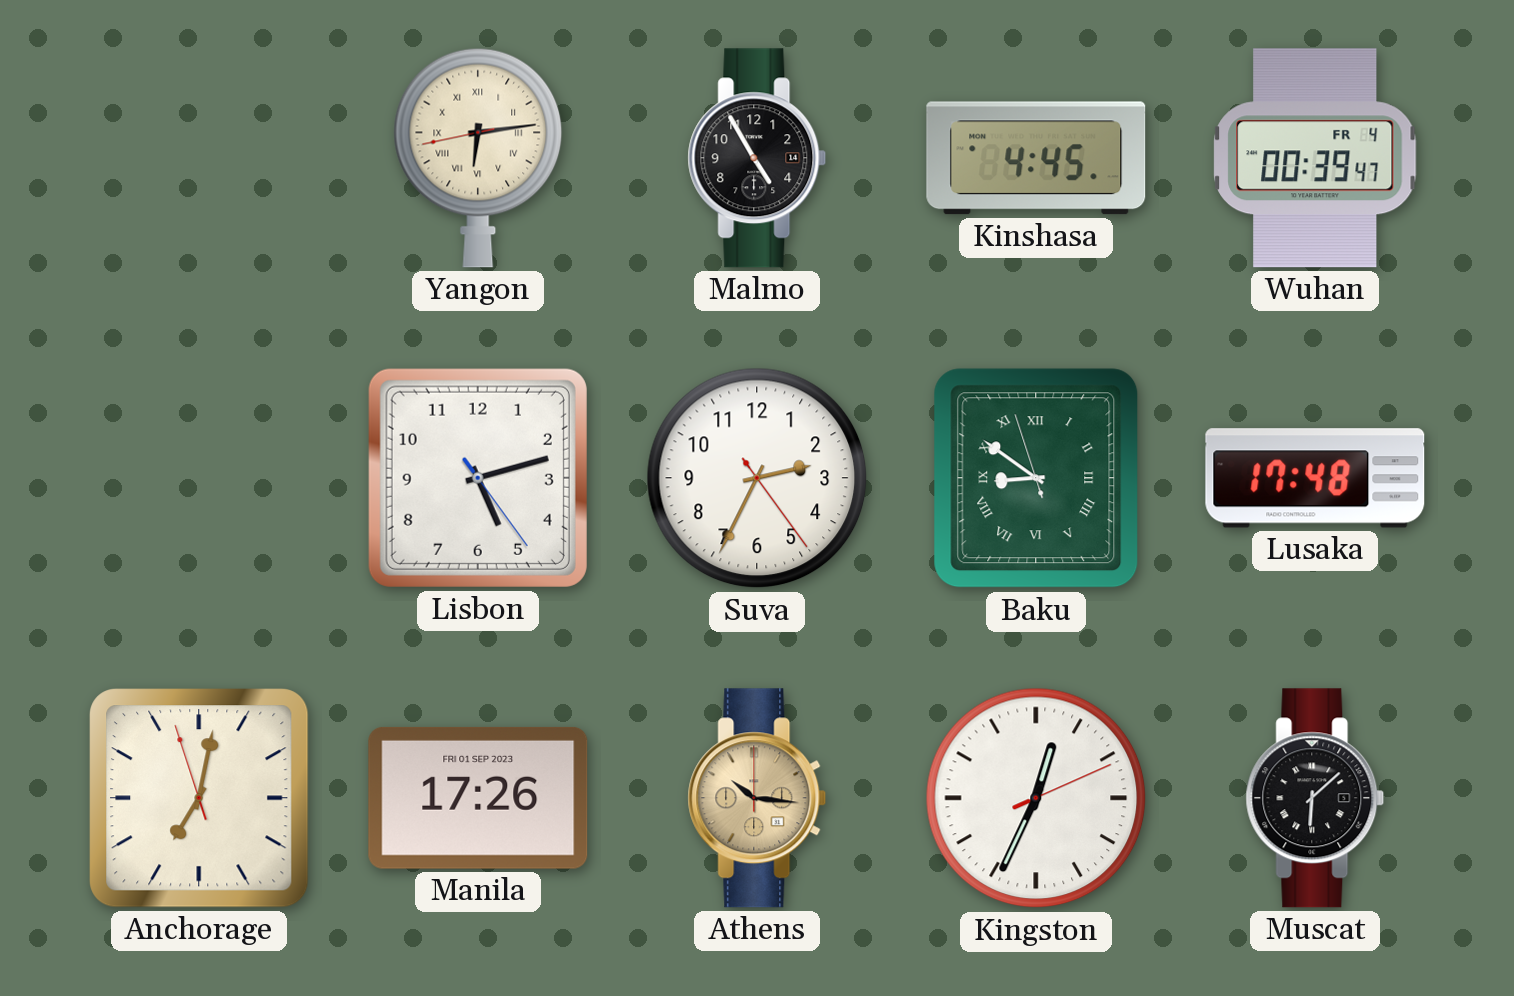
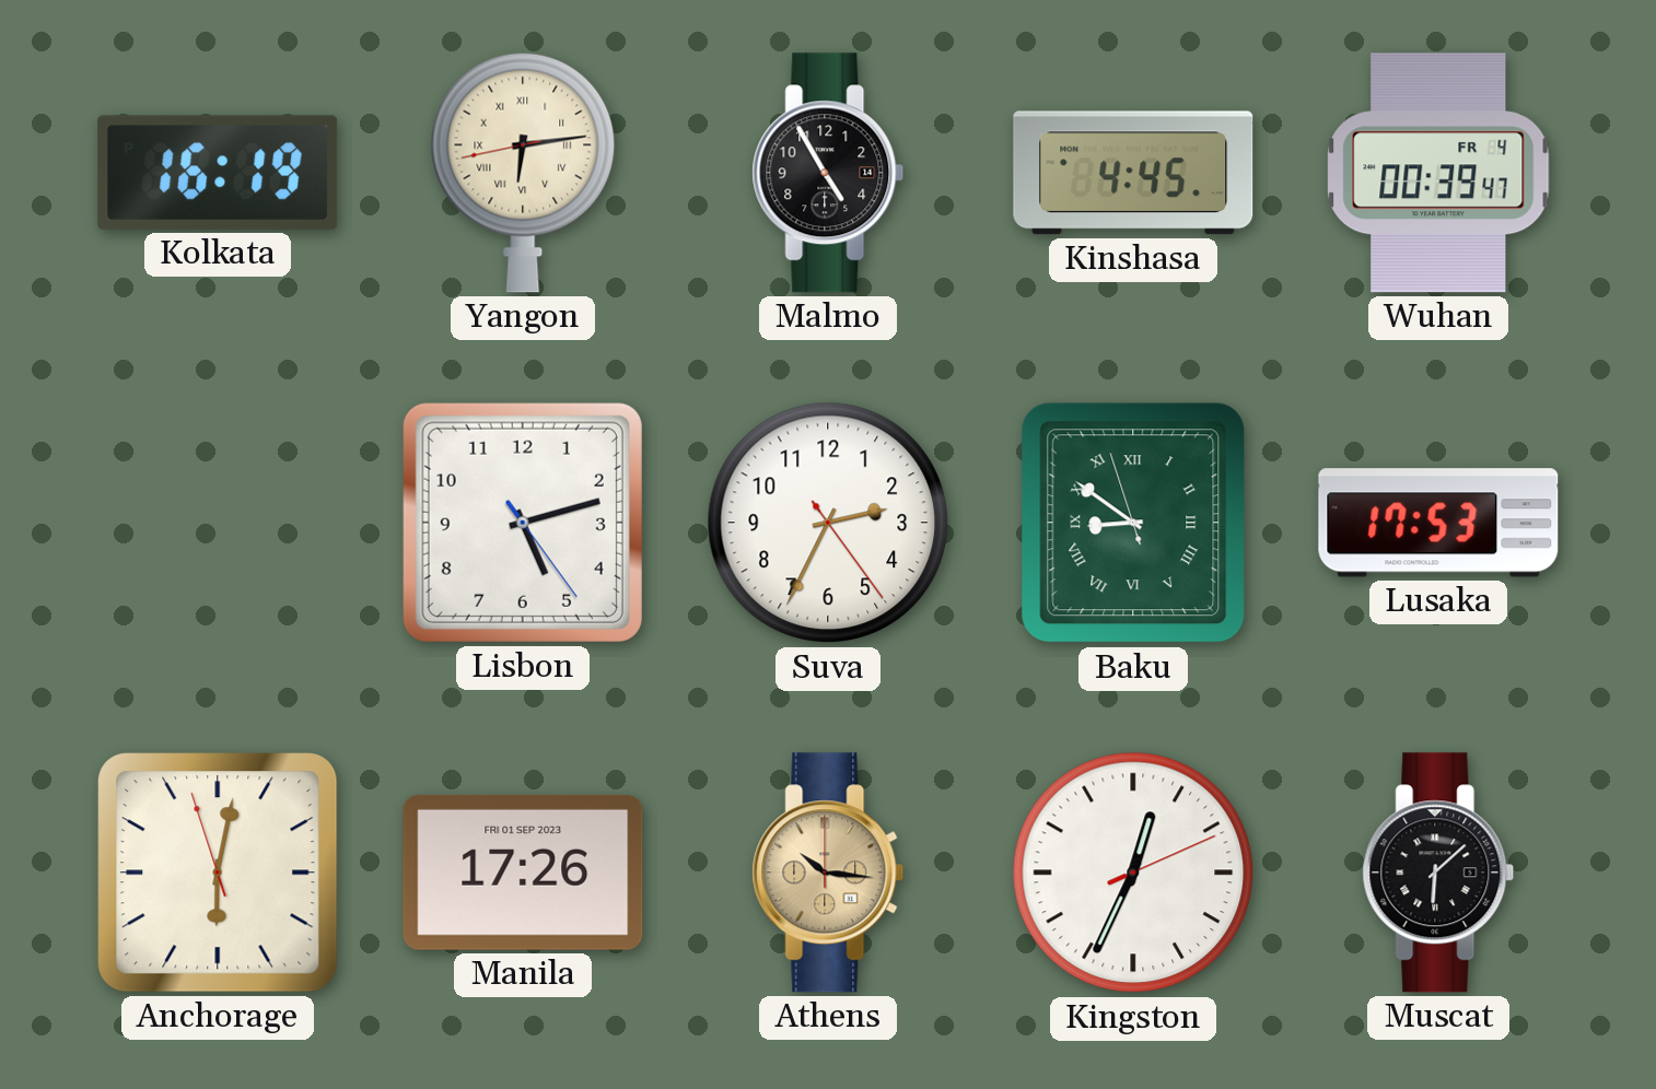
Kolkata: none -> 16:19
Lusaka: 17:48 -> 17:53
Anchorage: 7:01 -> 6:01
